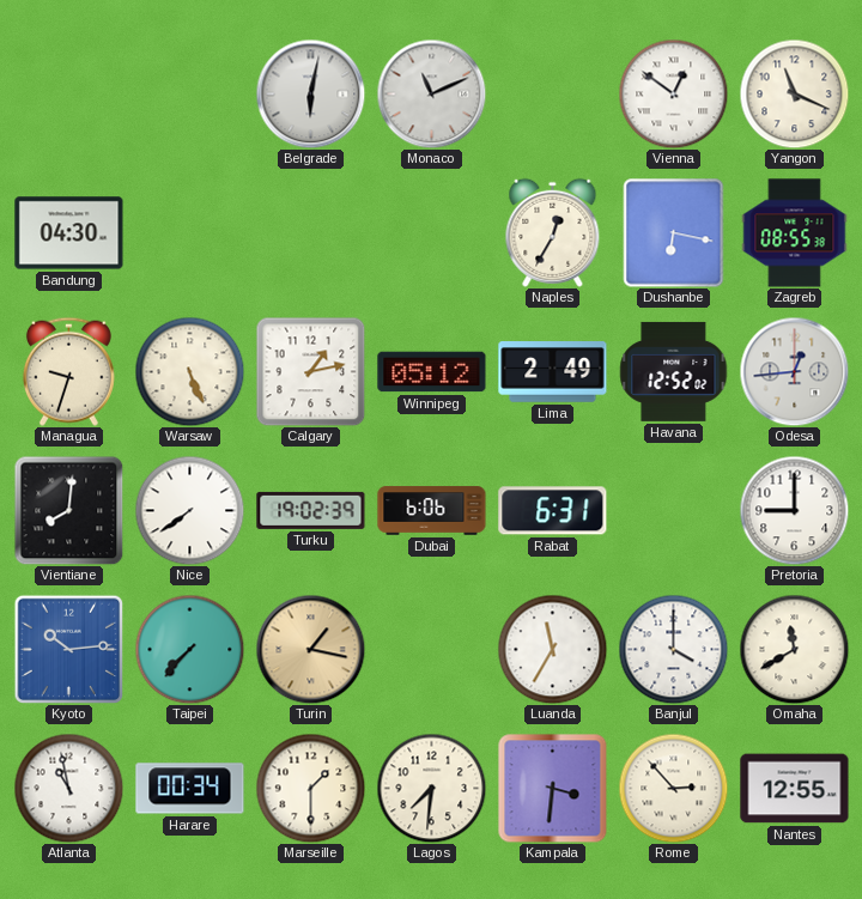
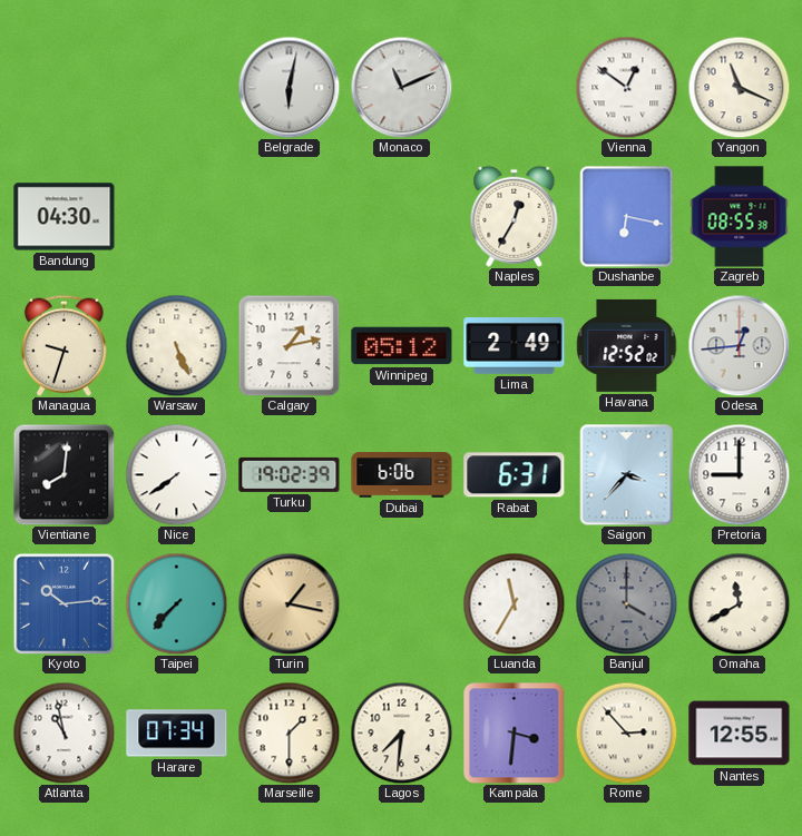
Saigon: none -> 3:37
Banjul dial: white -> grey
Harare: 00:34 -> 07:34
